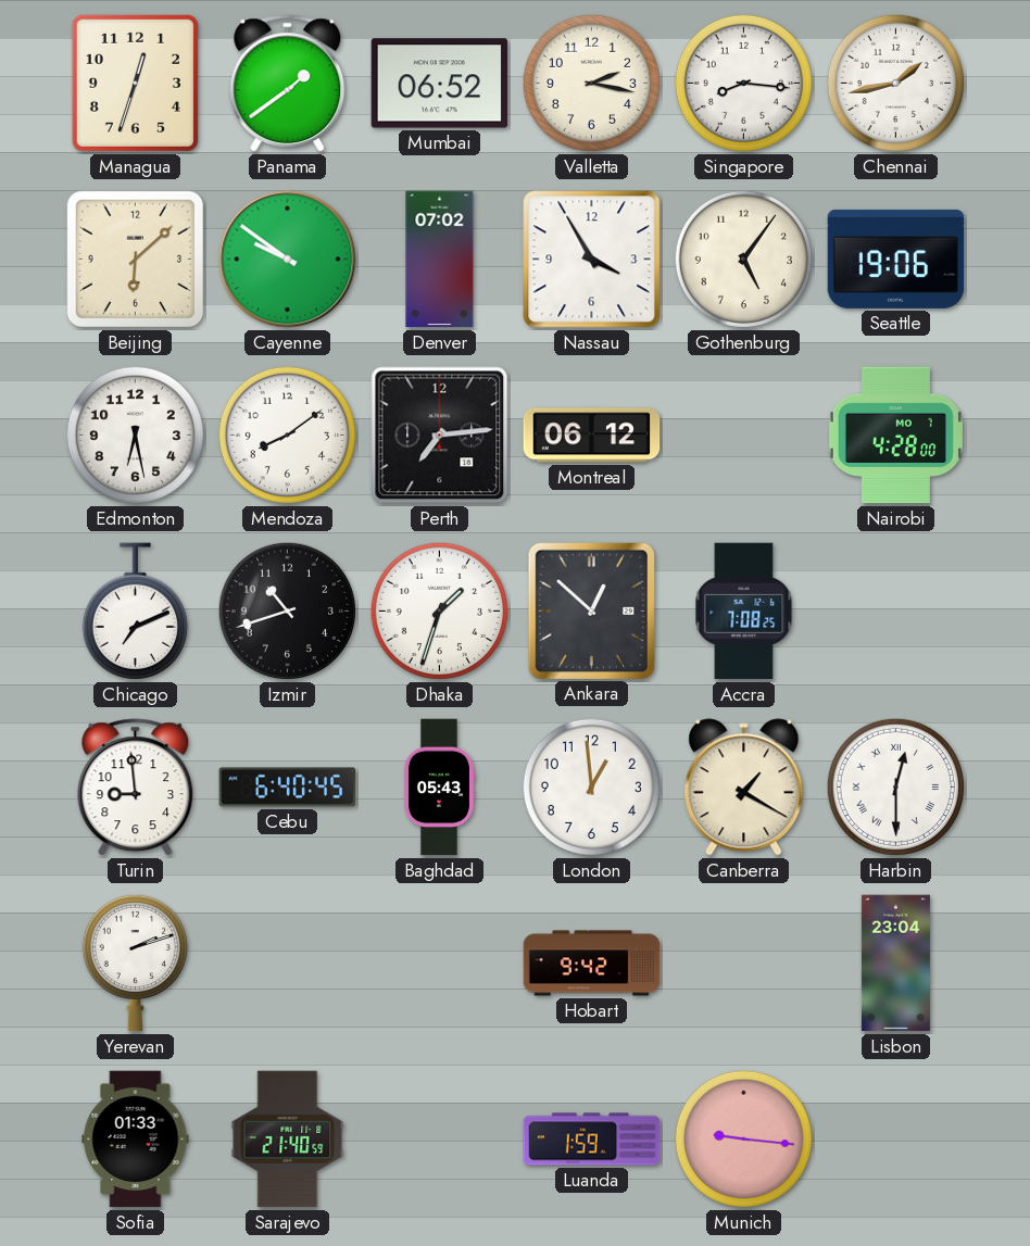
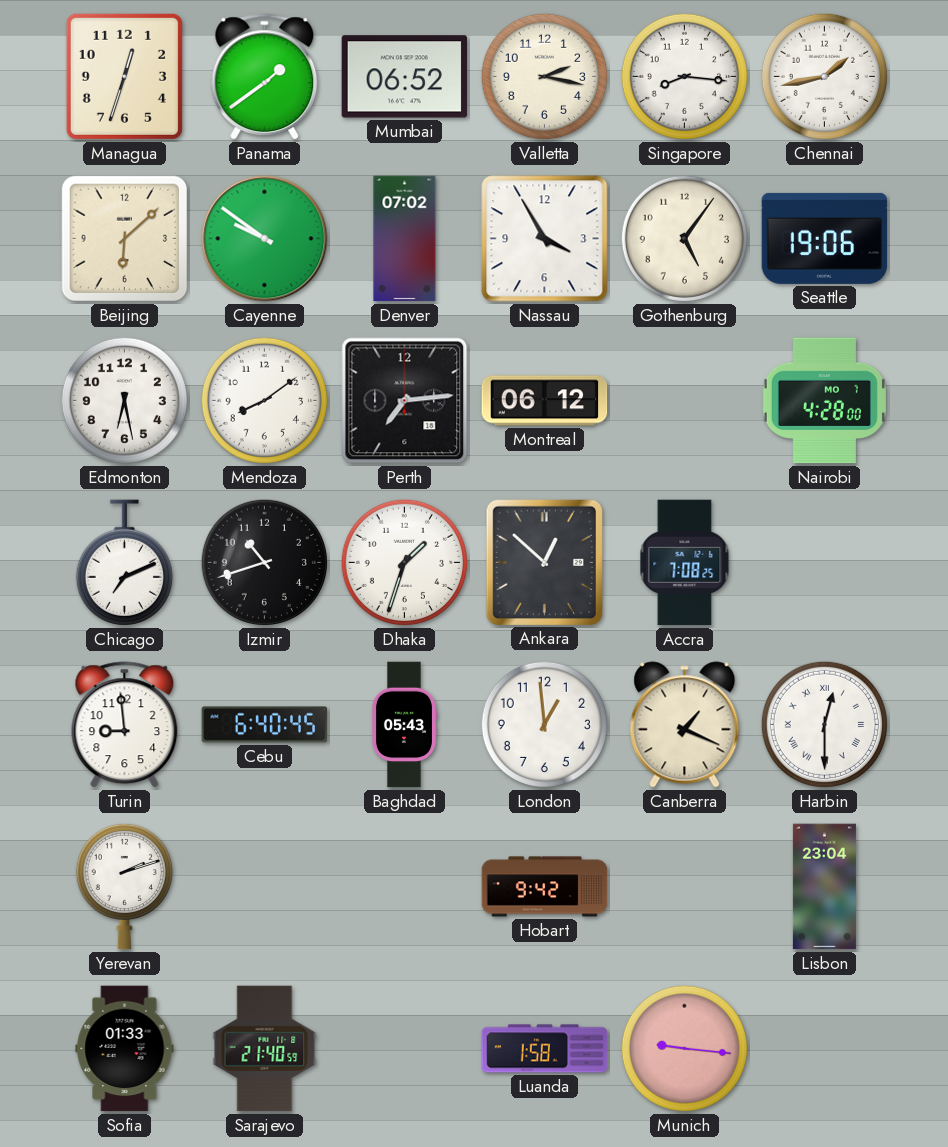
Canberra: 1:20 -> 1:19
Luanda: 1:59 -> 1:58
